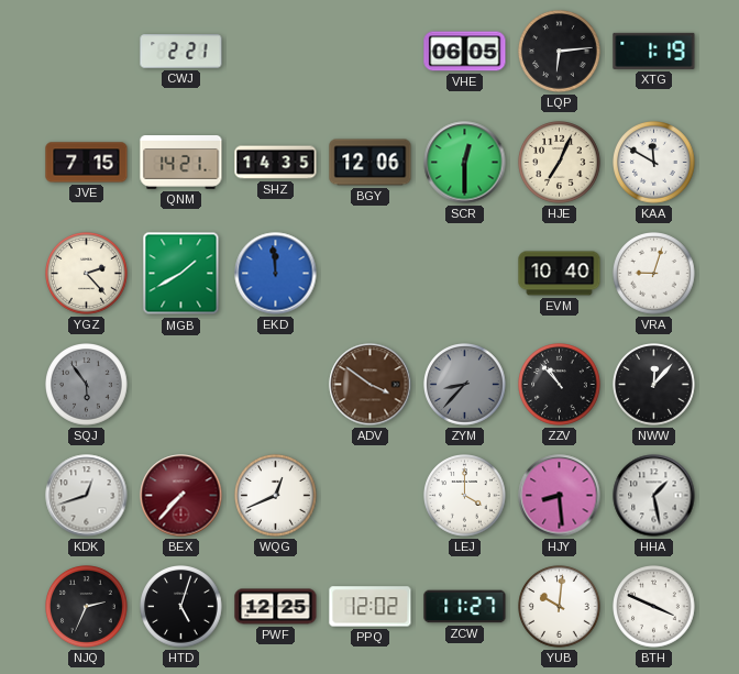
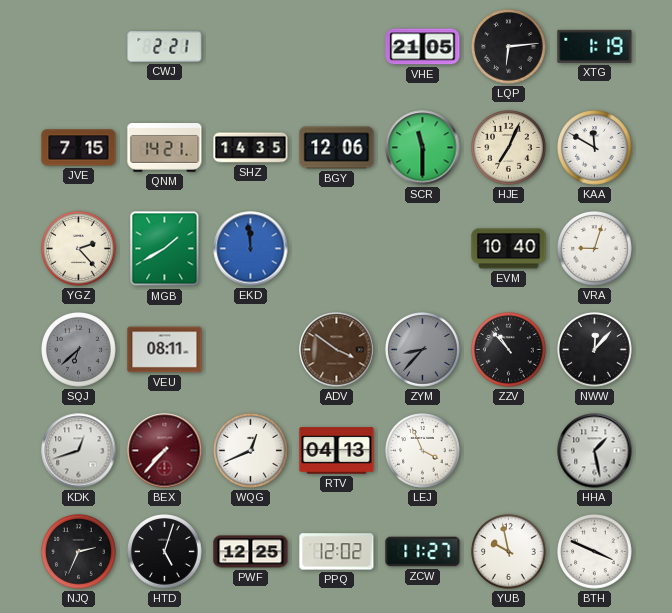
VHE: 06:05 -> 21:05
SCR: 12:30 -> 11:30
SQJ: 5:54 -> 6:38
VEU: none -> 08:11
RTV: none -> 04:13
LEJ: 4:00 -> 3:56
HJY: 8:29 -> none
YUB: 10:01 -> 9:58
